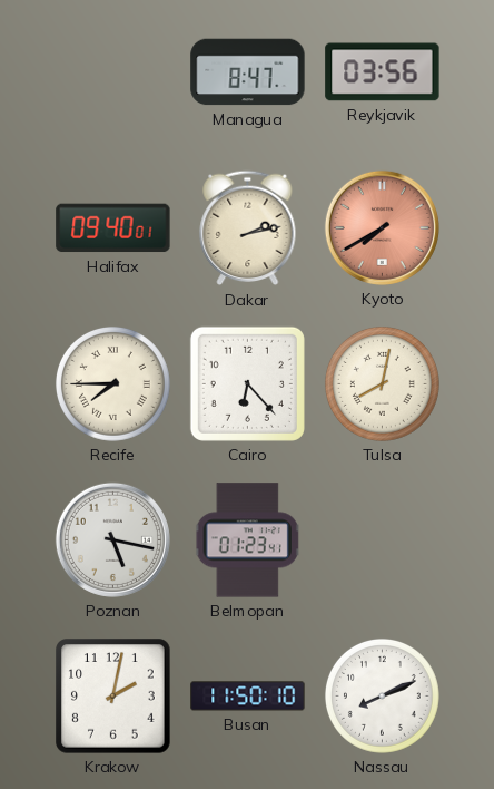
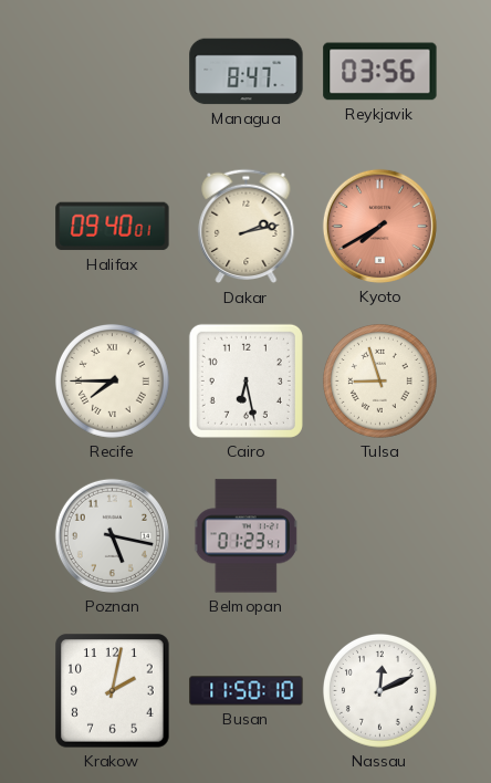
Cairo: 6:23 -> 6:28
Tulsa: 8:02 -> 8:57
Nassau: 8:11 -> 12:11
